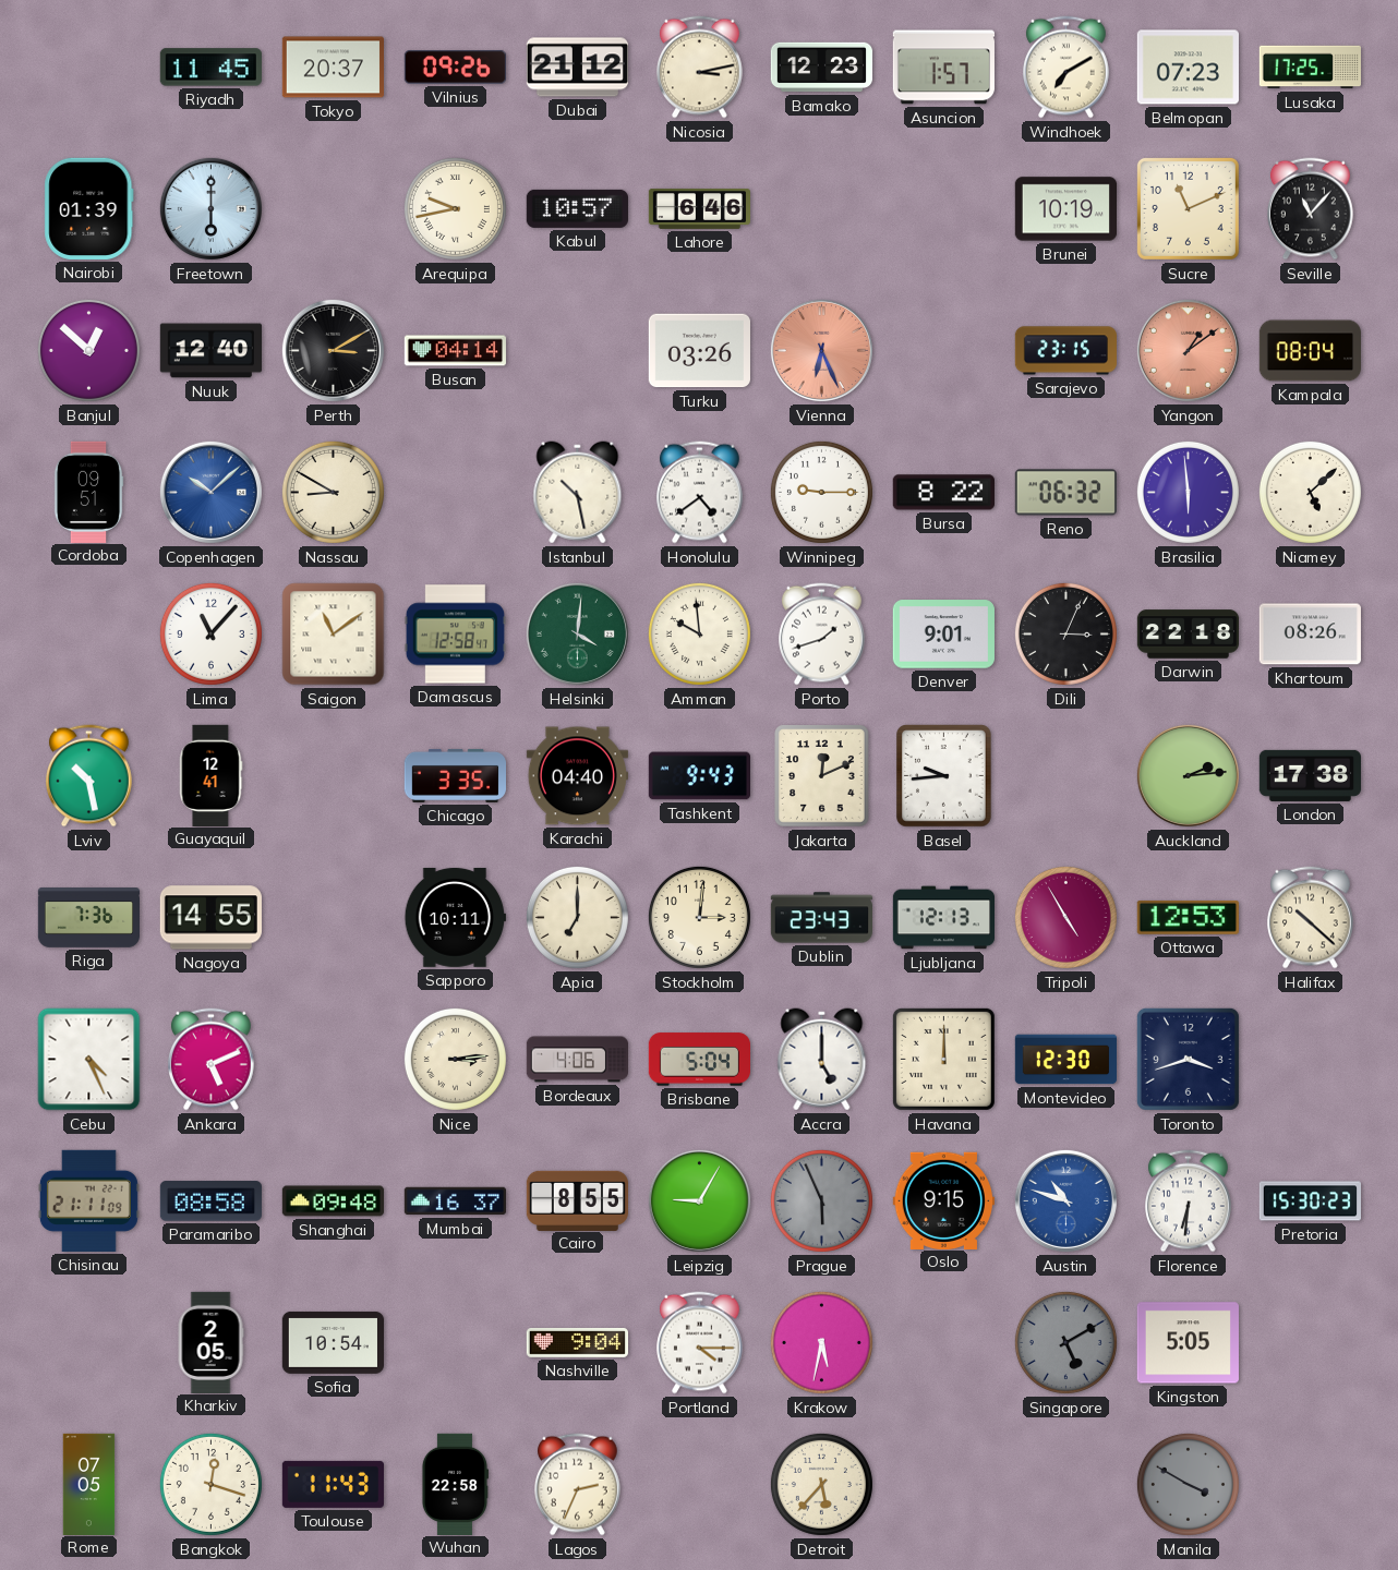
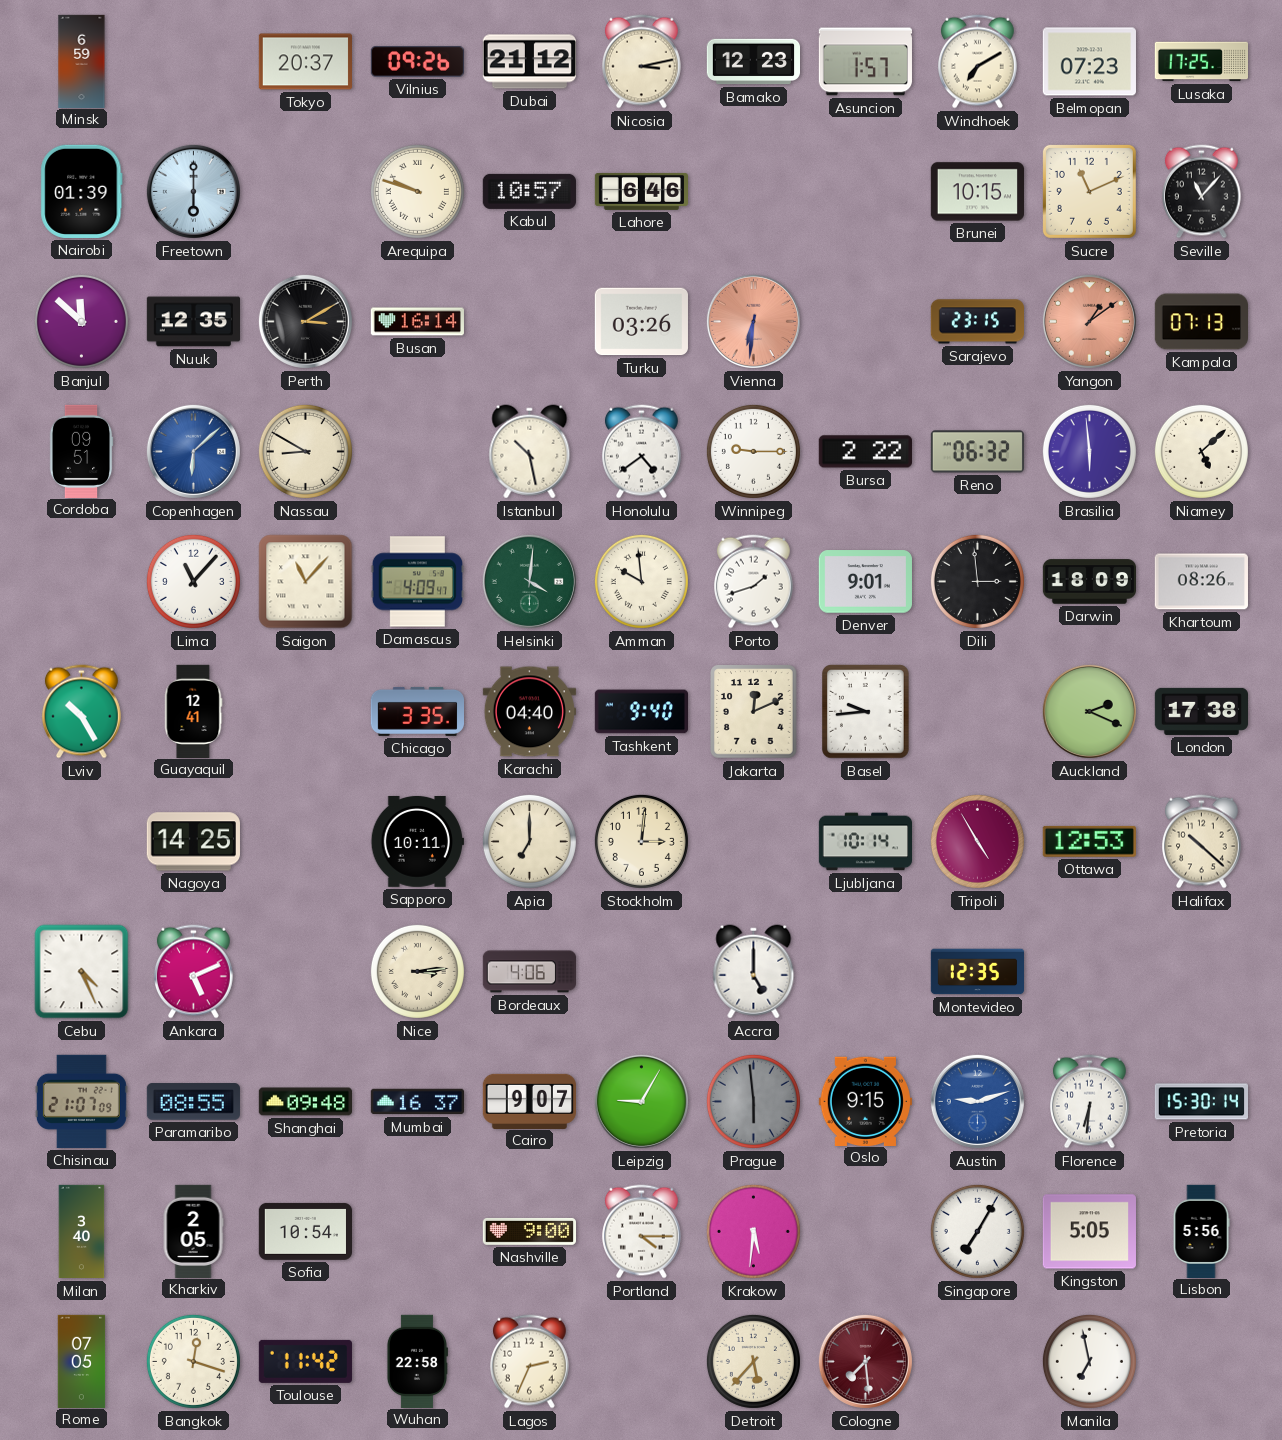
Minsk: none -> 6:59
Riyadh: 11:45 -> none
Arequipa: 9:43 -> 9:48
Brunei: 10:19 -> 10:15
Banjul: 12:52 -> 11:52
Nuuk: 12:40 -> 12:35
Busan: 04:14 -> 16:14
Vienna: 6:26 -> 6:31
Kampala: 08:04 -> 07:13
Copenhagen: 10:08 -> 6:08
Bursa: 8:22 -> 2:22
Saigon: 11:09 -> 11:07
Damascus: 12:58 -> 4:09
Dili: 3:04 -> 2:59
Darwin: 22:18 -> 18:09
Lviv: 10:28 -> 10:25
Tashkent: 9:43 -> 9:40
Auckland: 2:14 -> 2:19
Riga: 7:36 -> none
Nagoya: 14:55 -> 14:25
Dublin: 23:43 -> none
Ljubljana: 12:13 -> 10:14
Brisbane: 5:04 -> none
Havana: 12:00 -> none
Montevideo: 12:30 -> 12:35
Toronto: 3:42 -> none
Chisinau: 21:11 -> 21:07
Paramaribo: 08:58 -> 08:55
Cairo: 8:55 -> 9:07
Prague: 5:56 -> 5:59
Austin: 10:48 -> 9:12
Pretoria: 15:30:23 -> 15:30:14
Milan: none -> 3:40
Nashville: 9:04 -> 9:00
Krakow: 5:32 -> 5:31
Singapore: 5:10 -> 7:05
Singapore dial: grey -> white
Lisbon: none -> 5:56
Toulouse: 11:43 -> 11:42
Cologne: none -> 7:29
Manila: 3:50 -> 6:58
Manila dial: grey -> white
